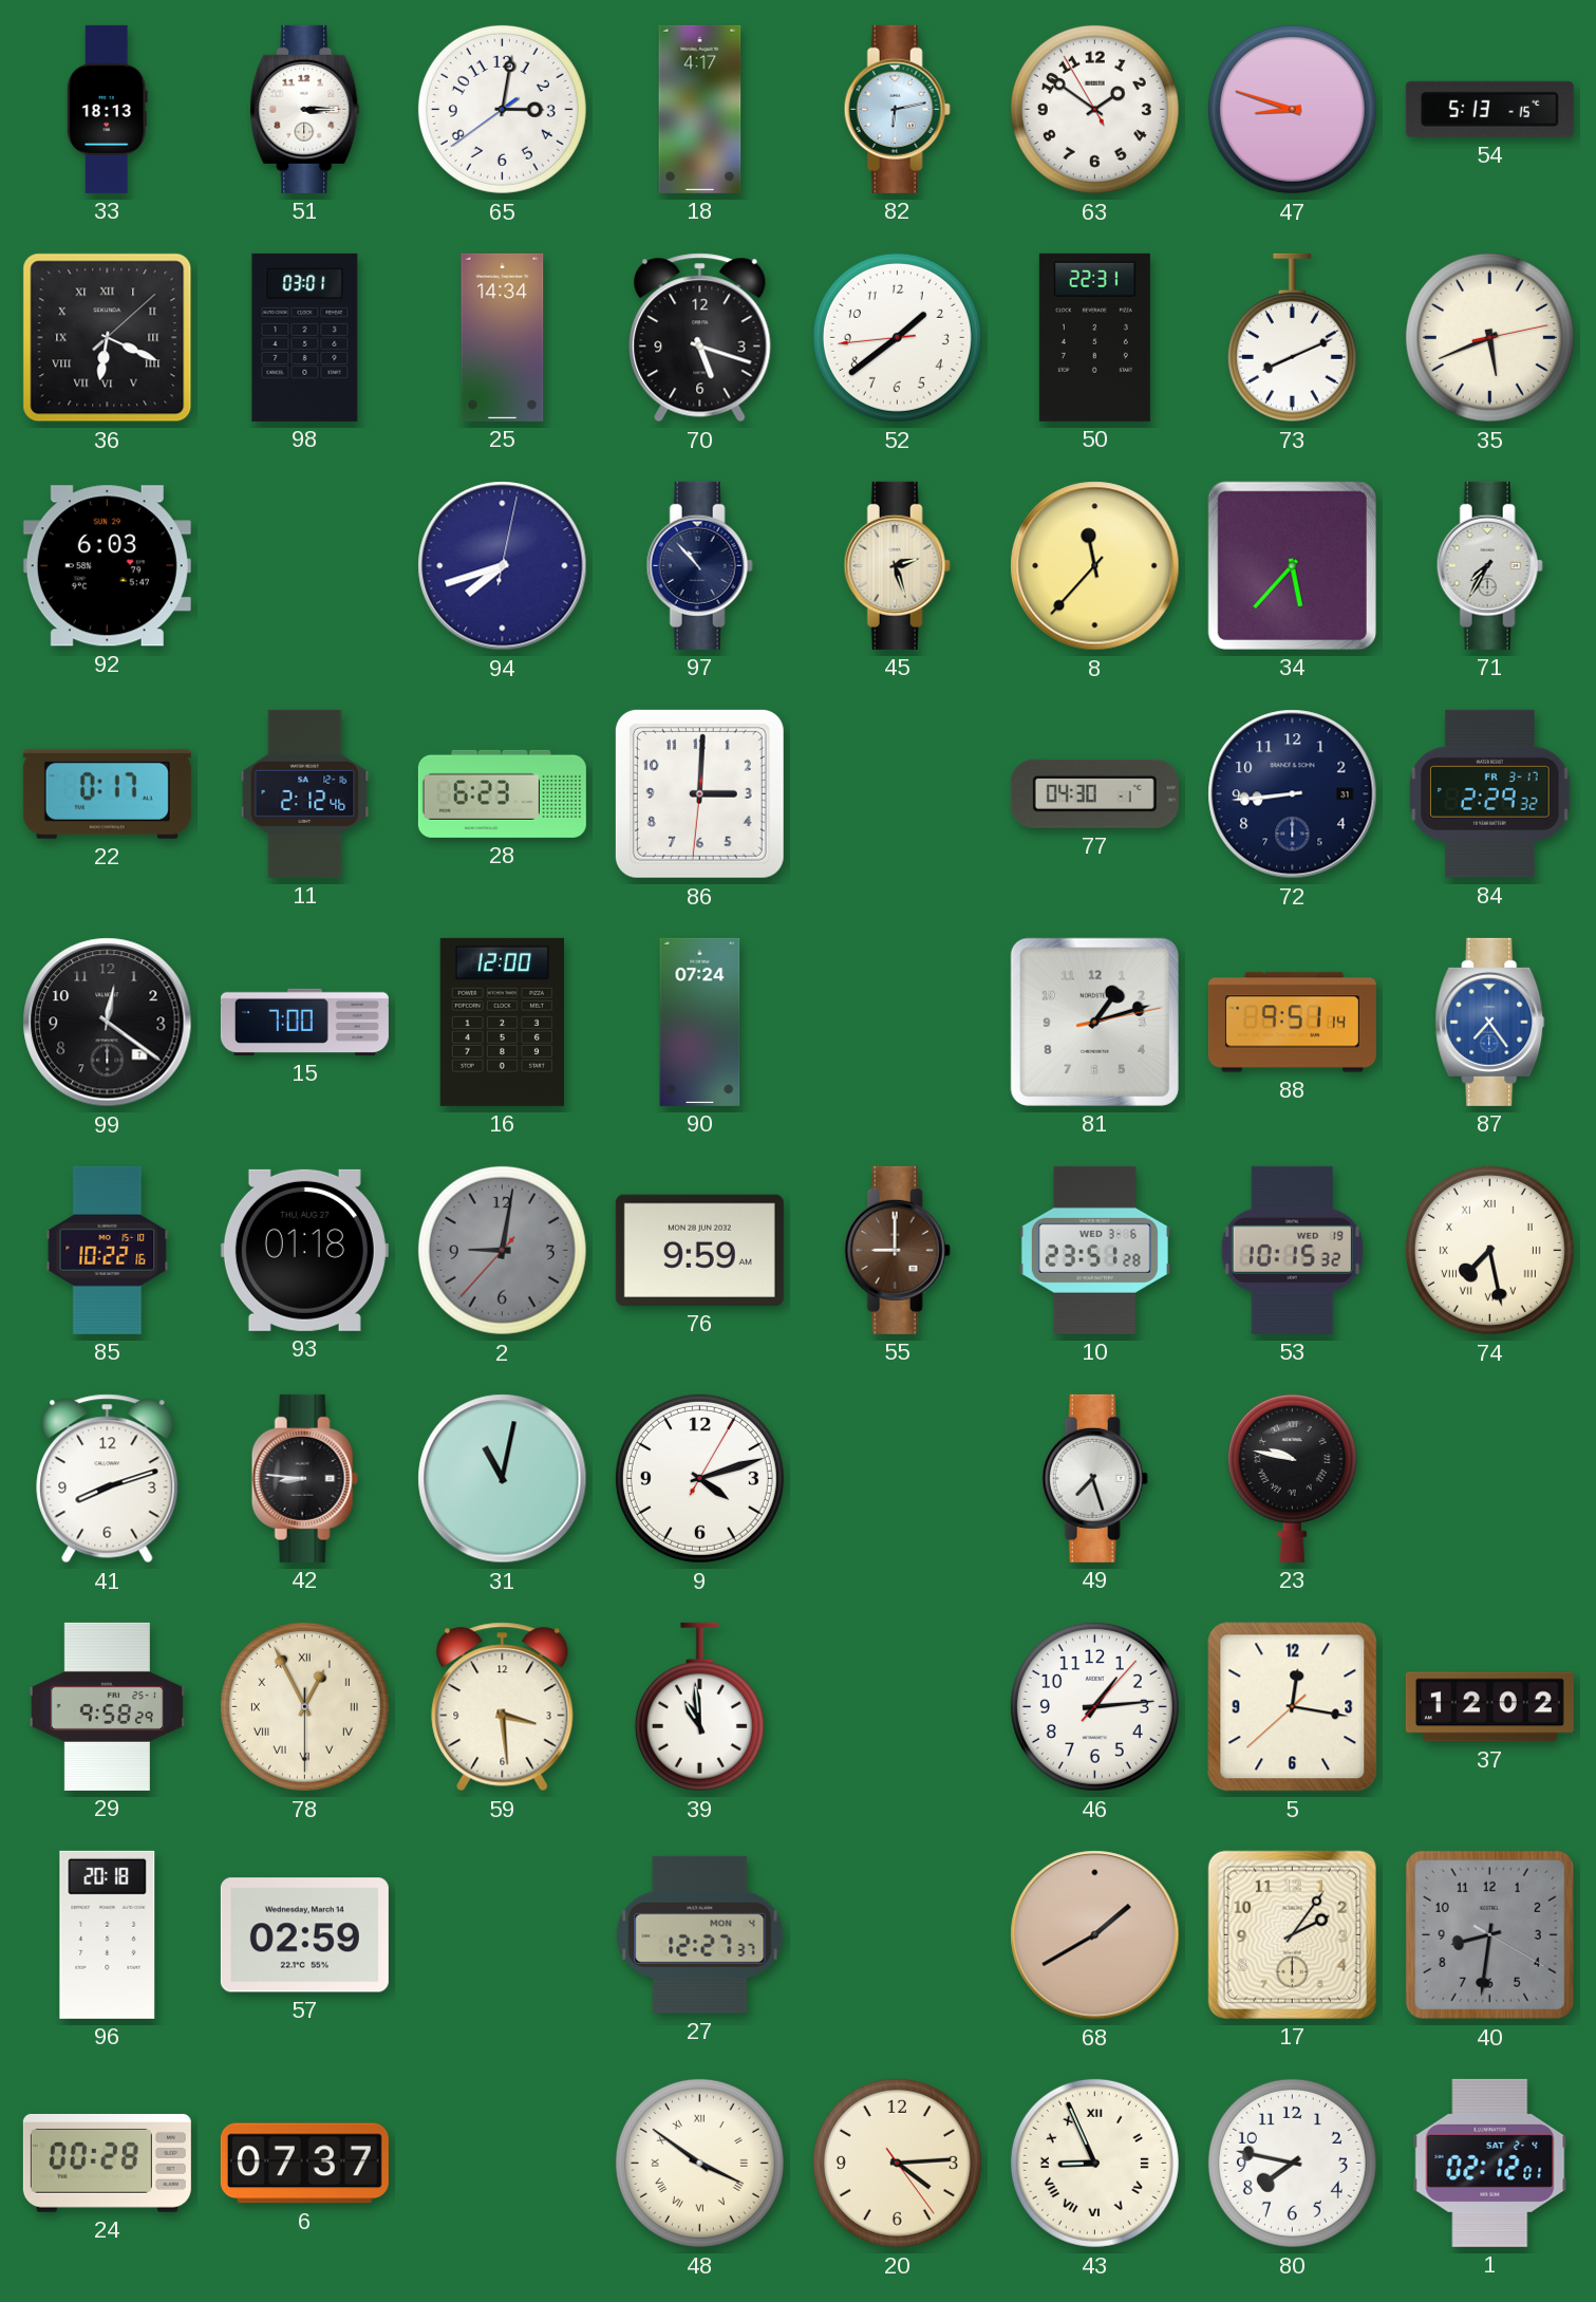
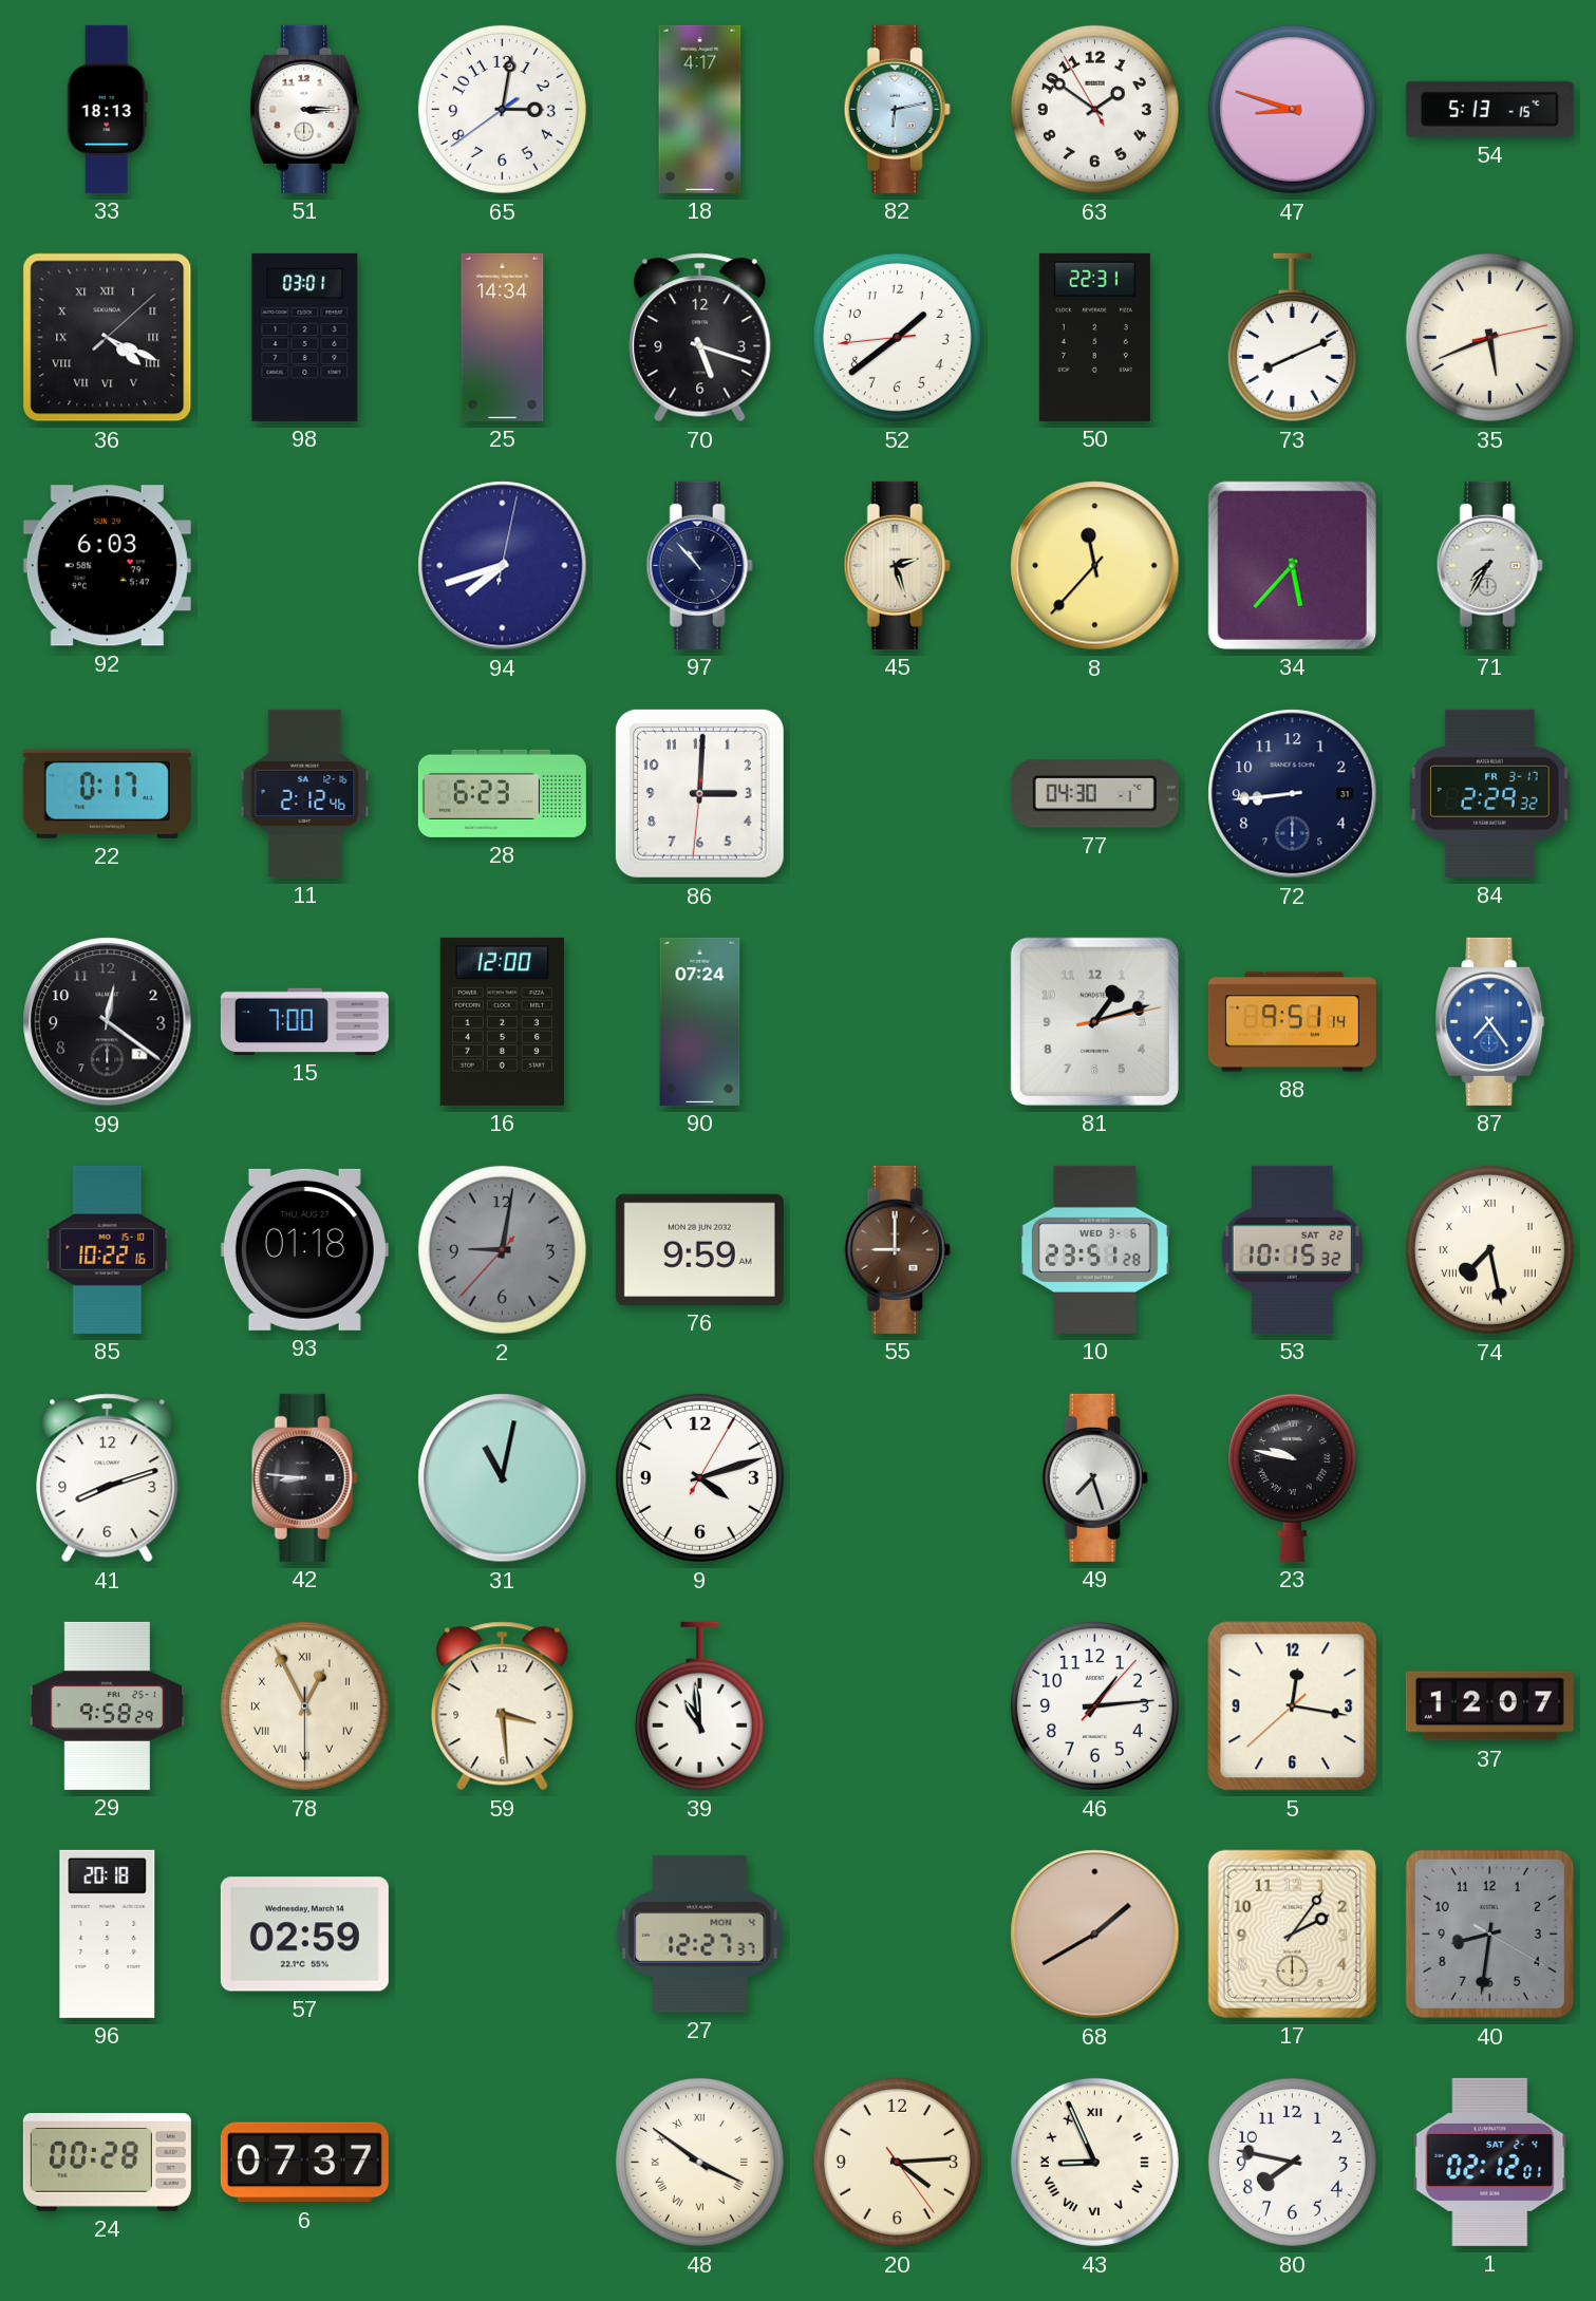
36: 6:19 -> 4:19
53 date: WED 19 -> SAT 22
37: 12:02 -> 12:07
